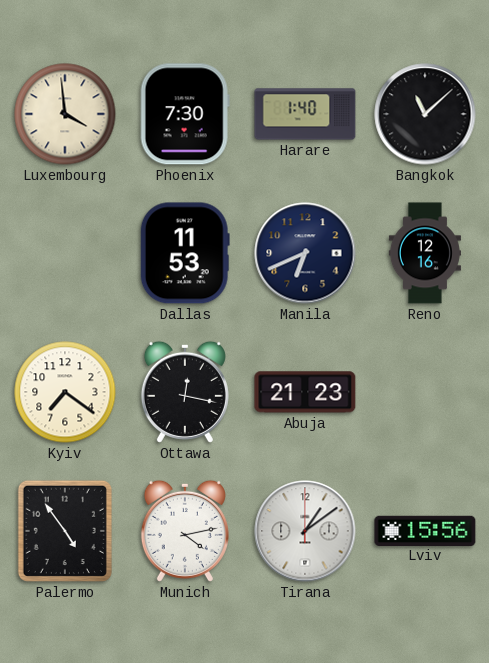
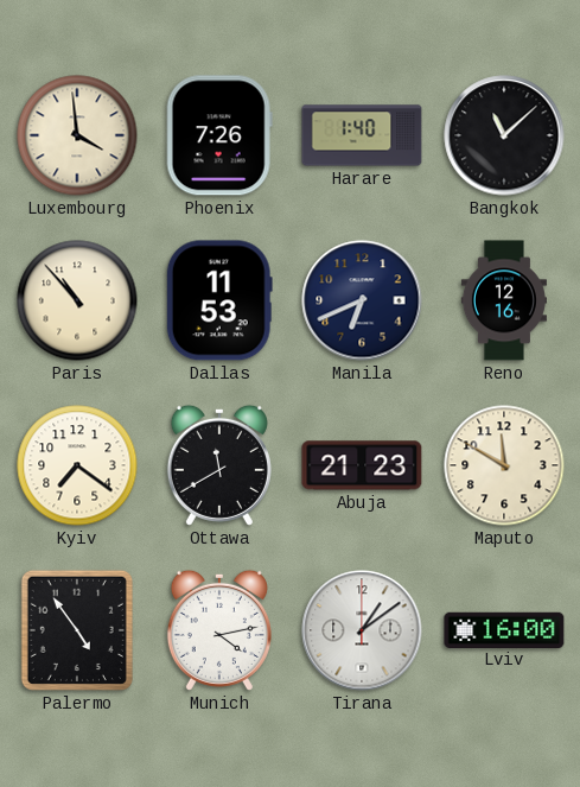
Phoenix: 7:30 -> 7:26
Paris: none -> 10:53
Ottawa: 12:17 -> 11:40
Maputo: none -> 11:50
Lviv: 15:56 -> 16:00
